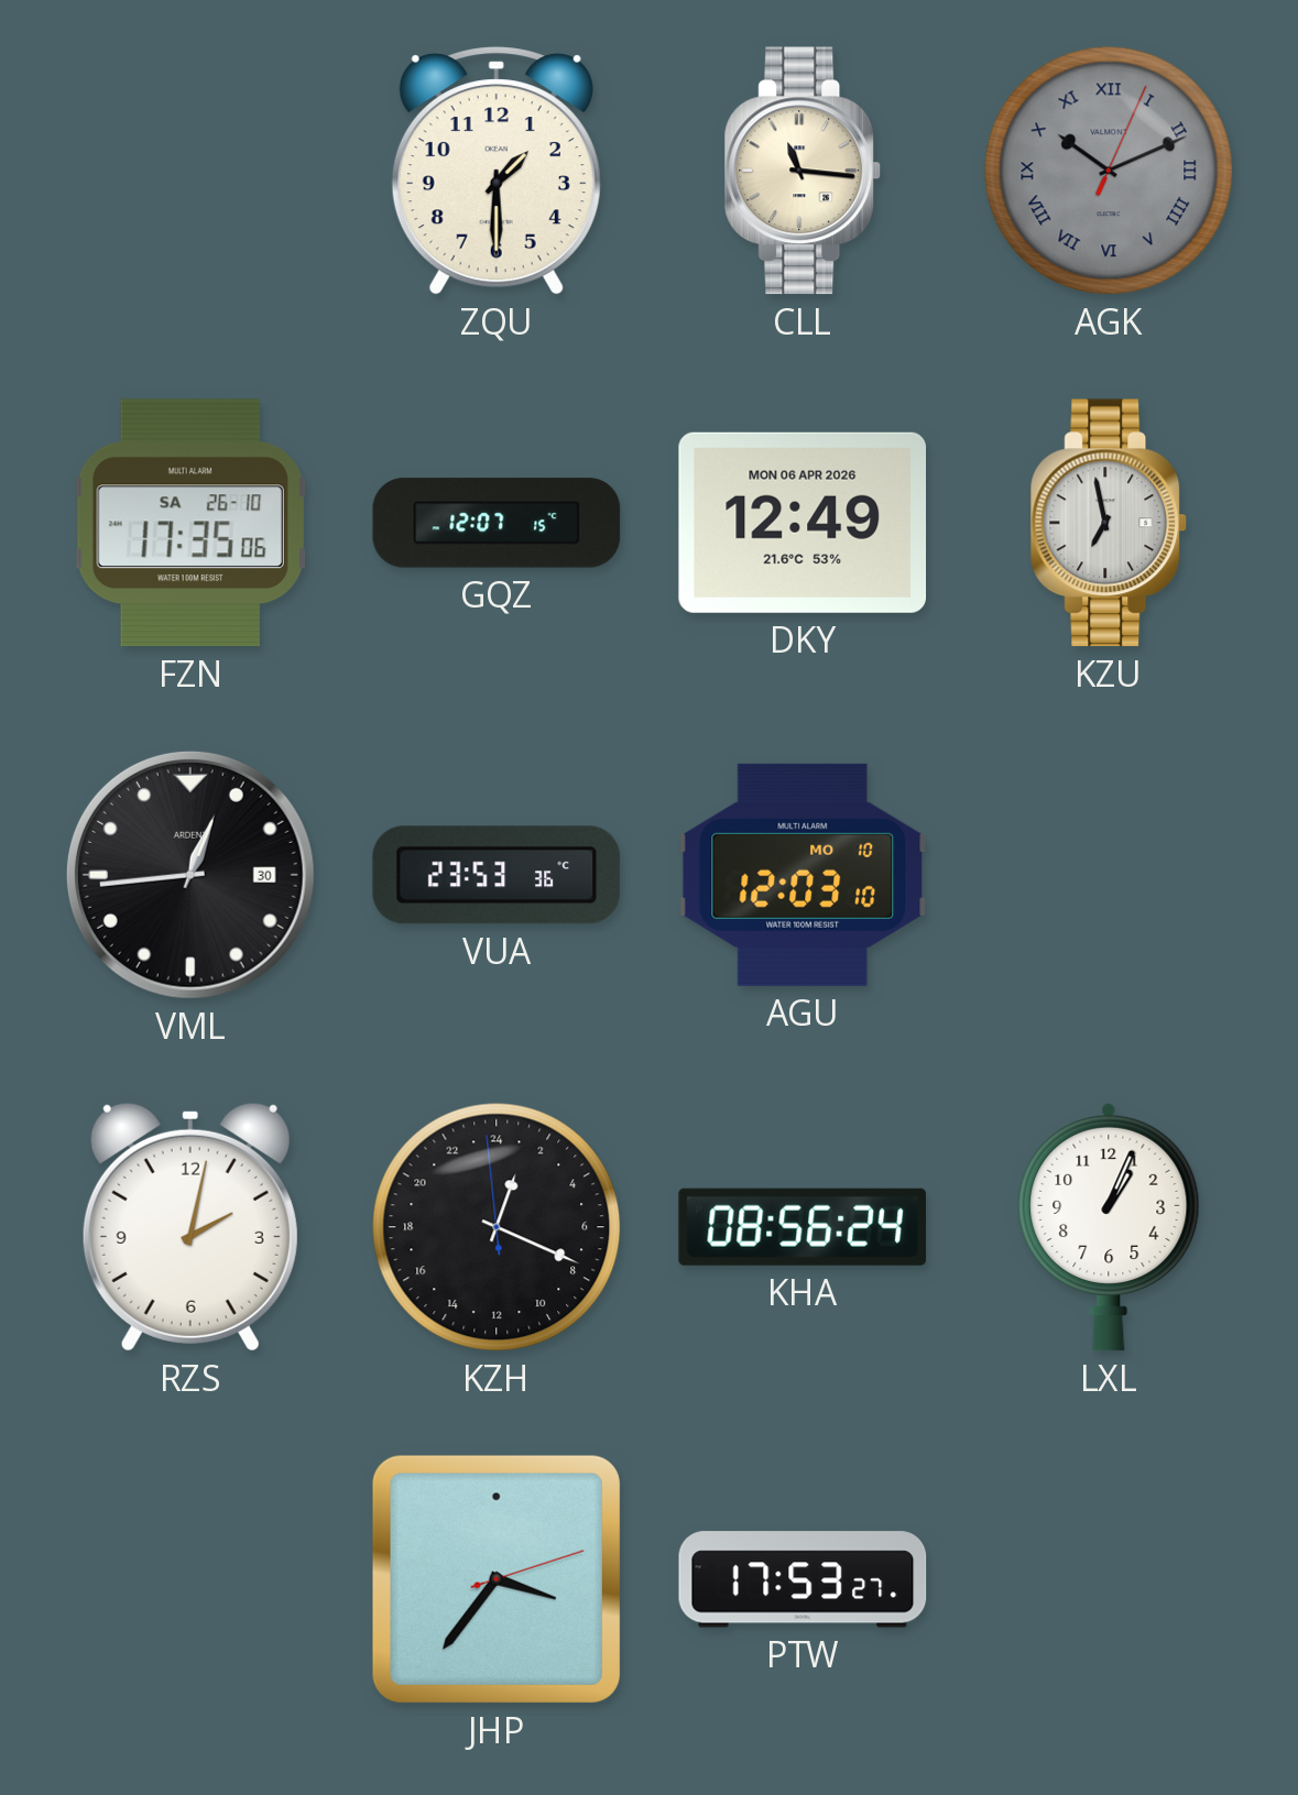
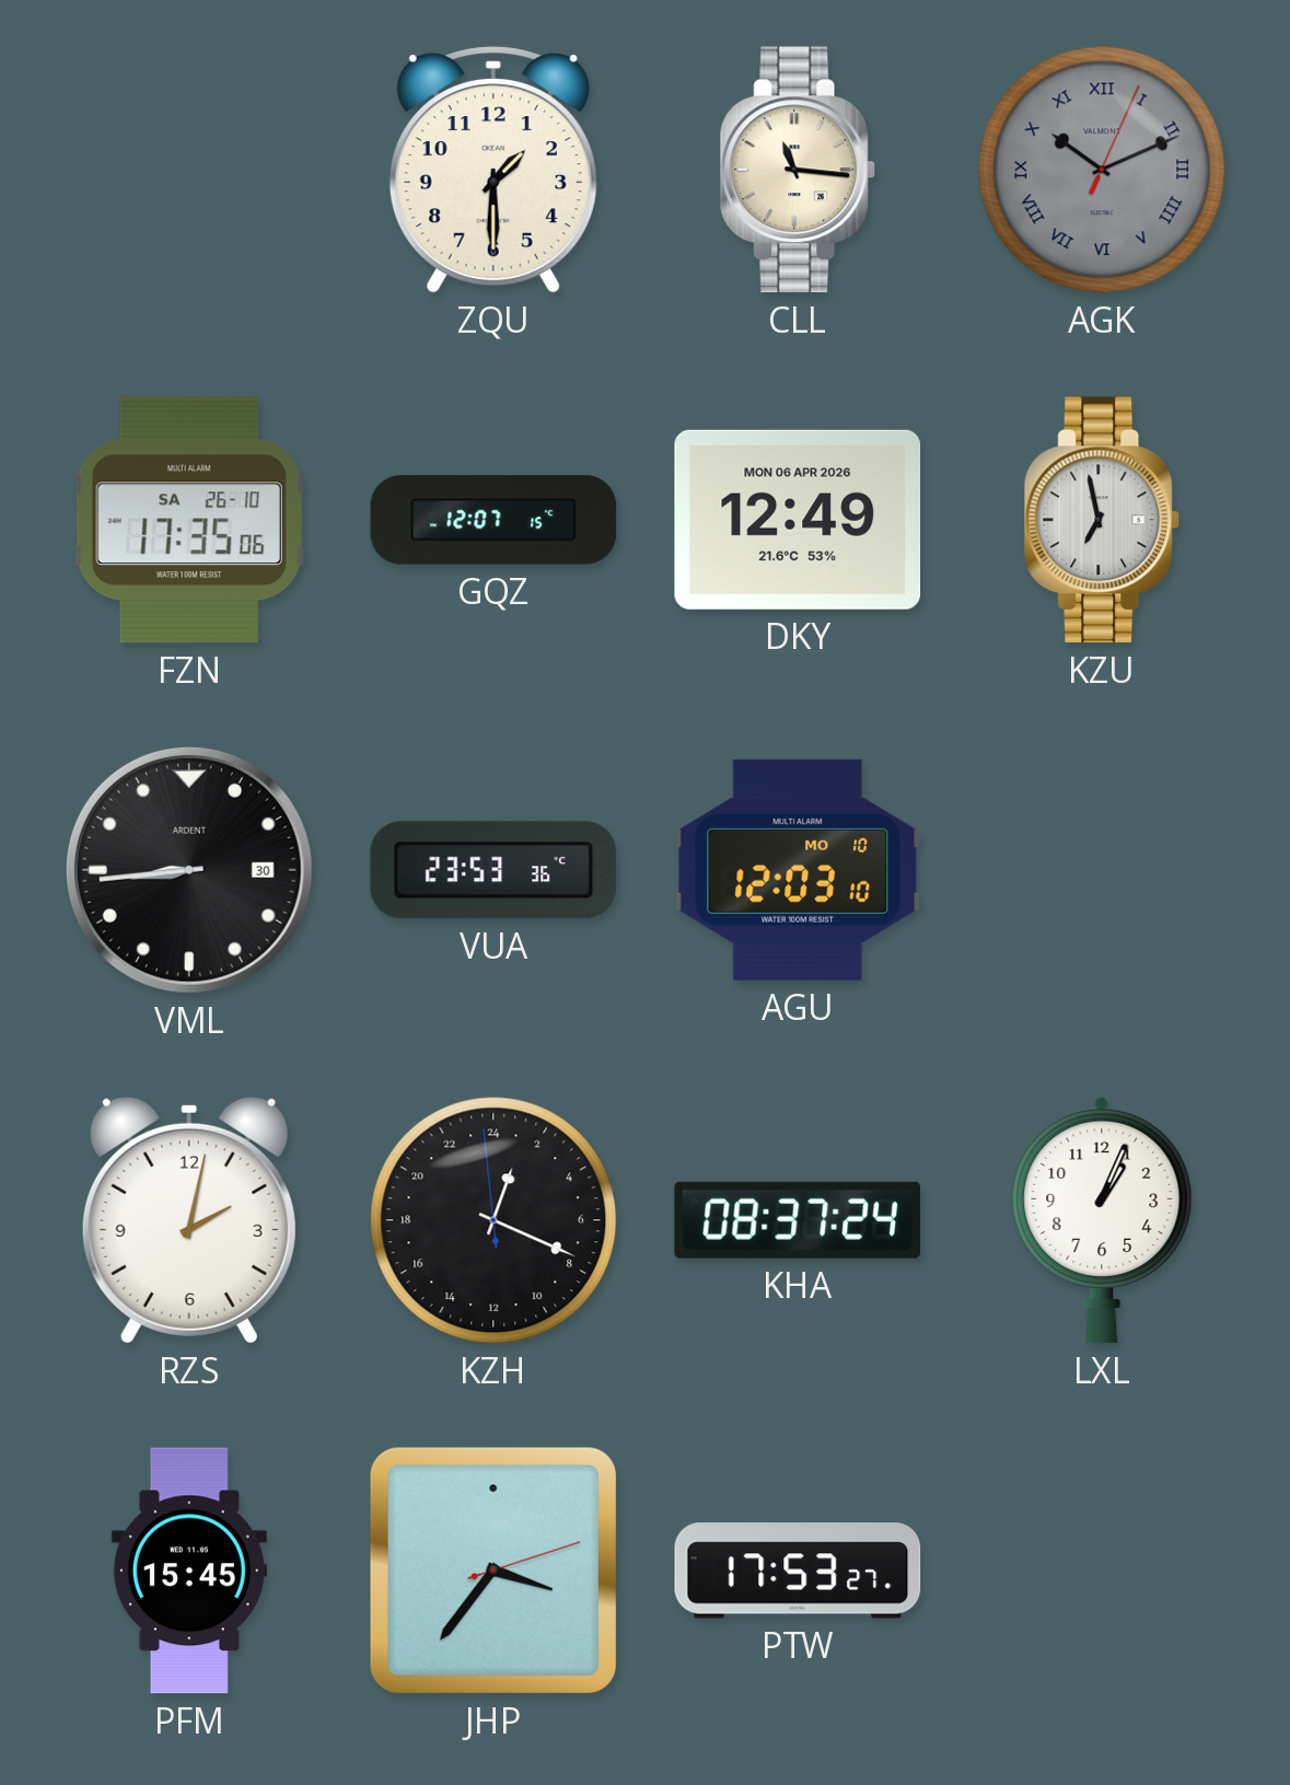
VML: 12:44 -> 8:44
KHA: 08:56 -> 08:37
PFM: none -> 15:45
